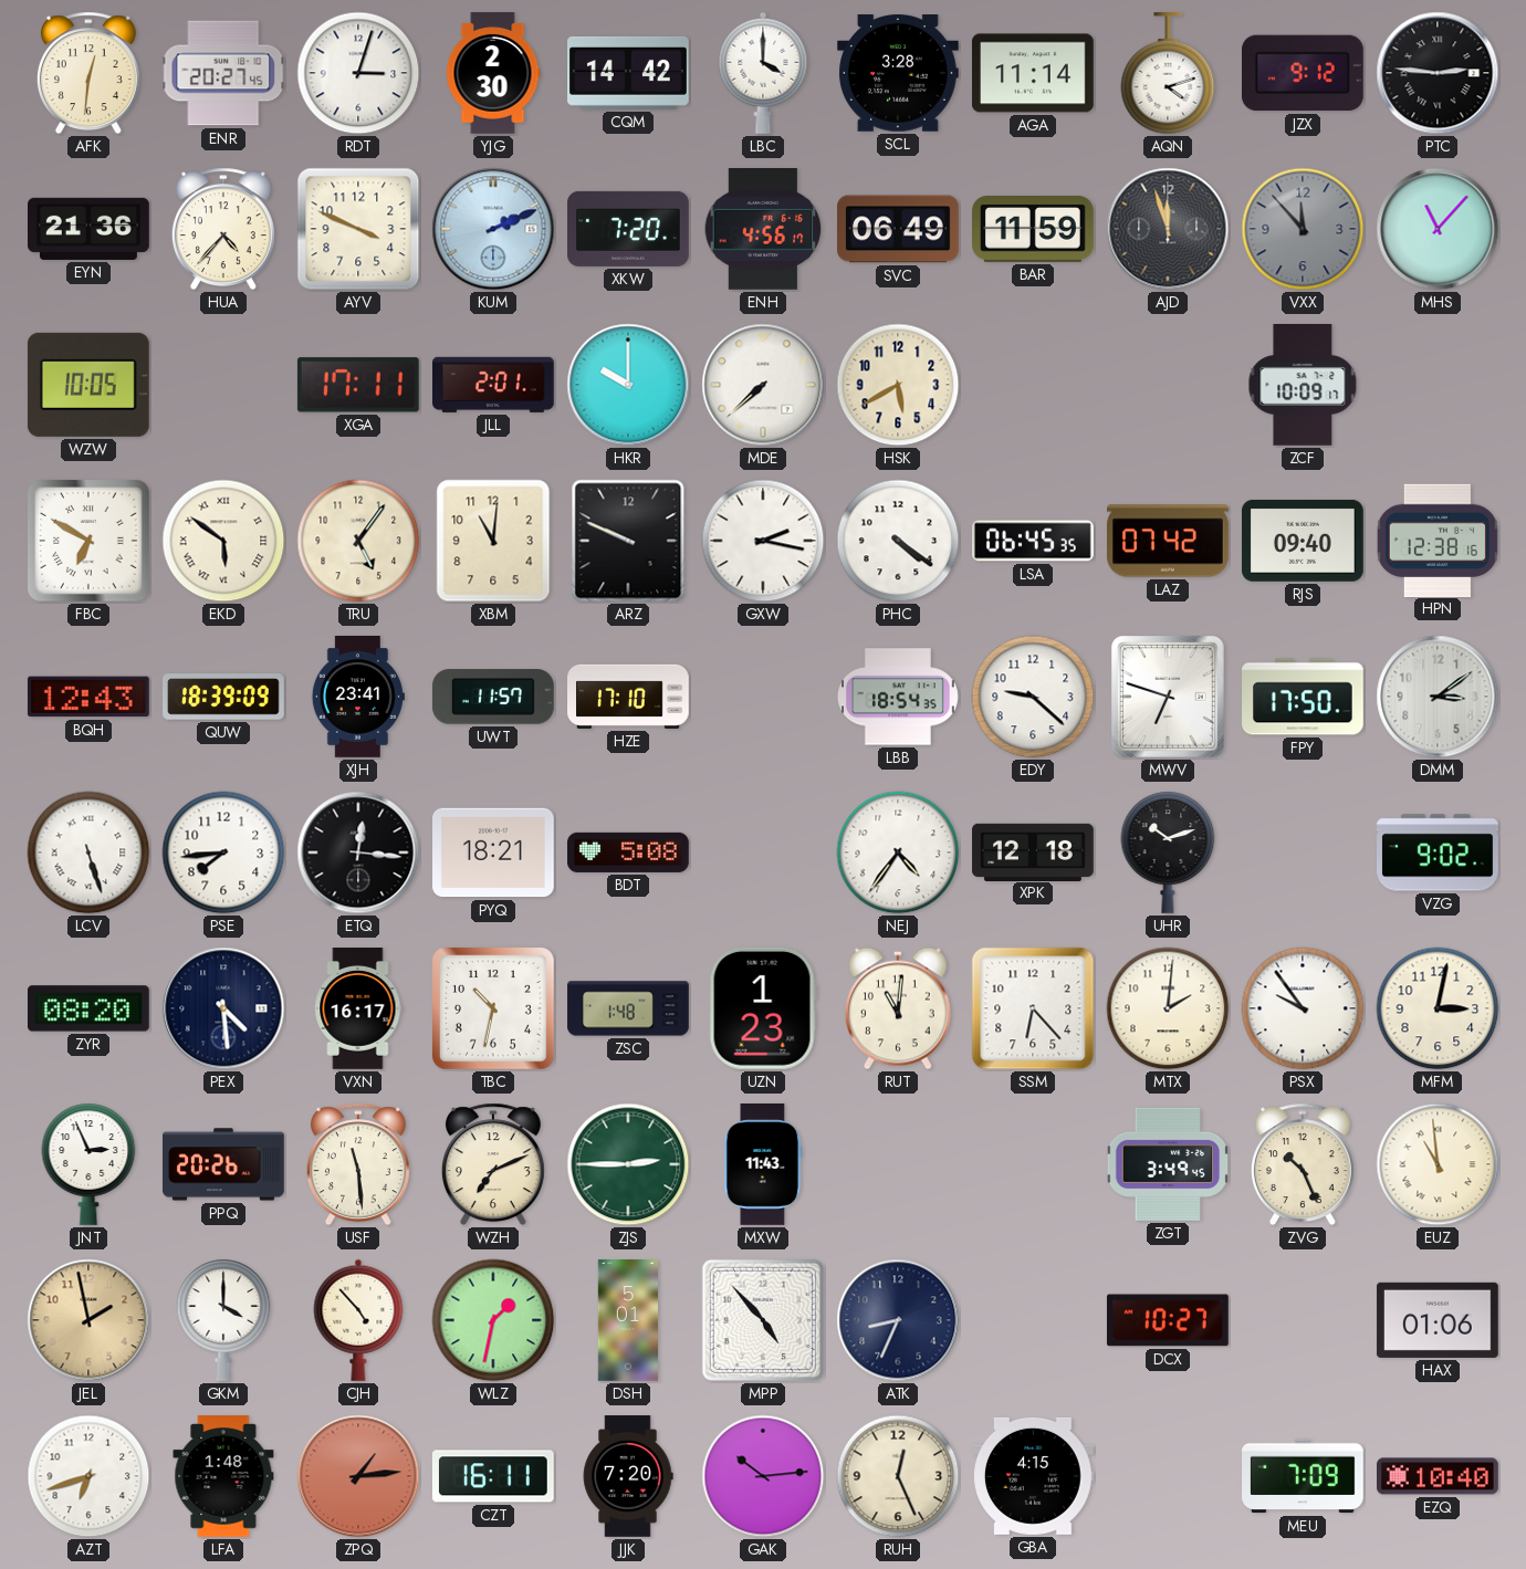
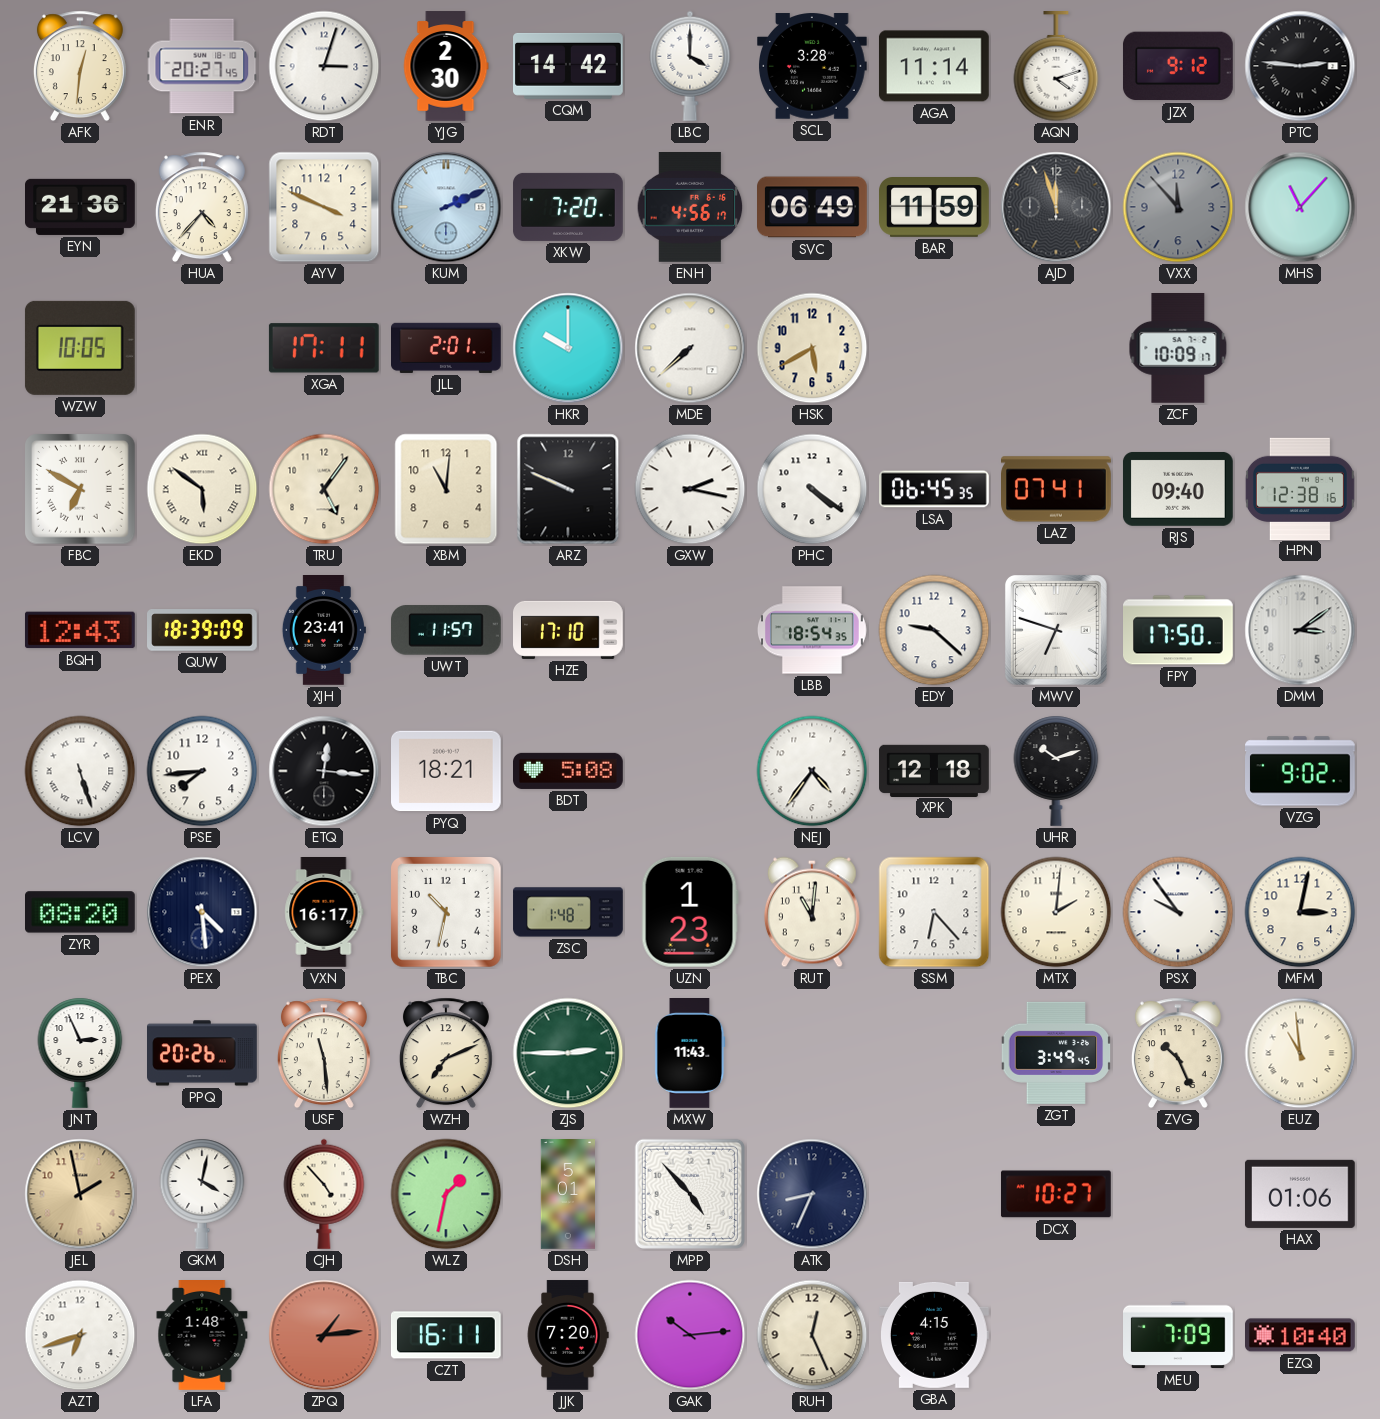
LAZ: 07:42 -> 07:41
GKM: 4:00 -> 4:02
